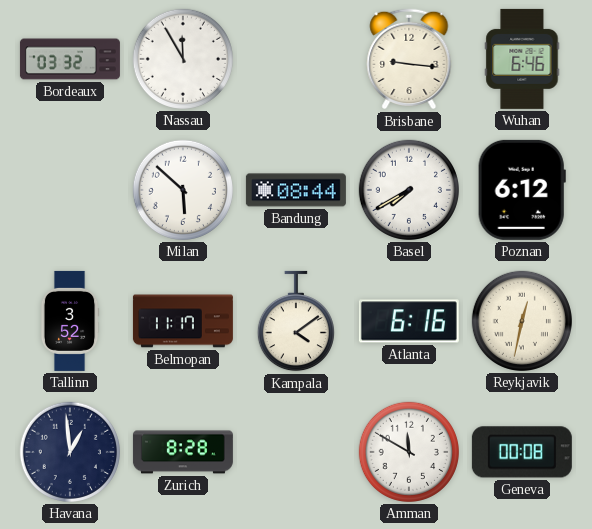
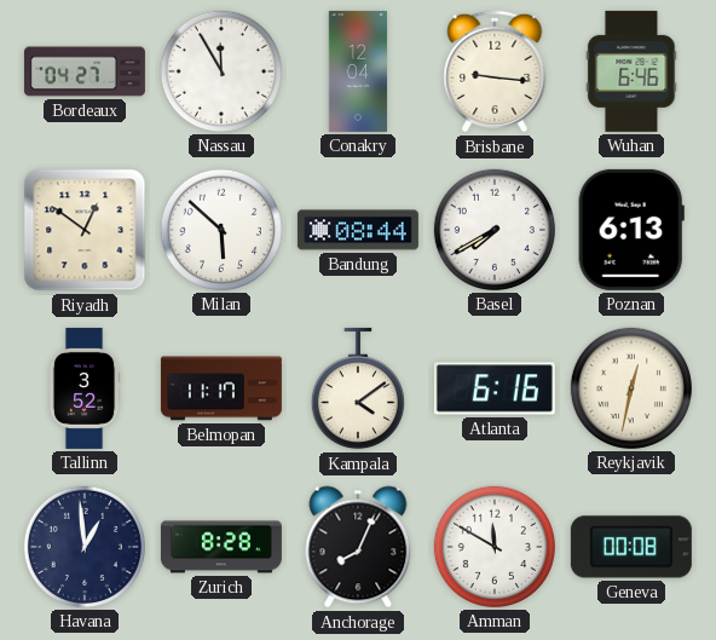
Bordeaux: 03:32 -> 04:27
Conakry: none -> 12:04
Riyadh: none -> 12:51
Poznan: 6:12 -> 6:13
Anchorage: none -> 8:04
